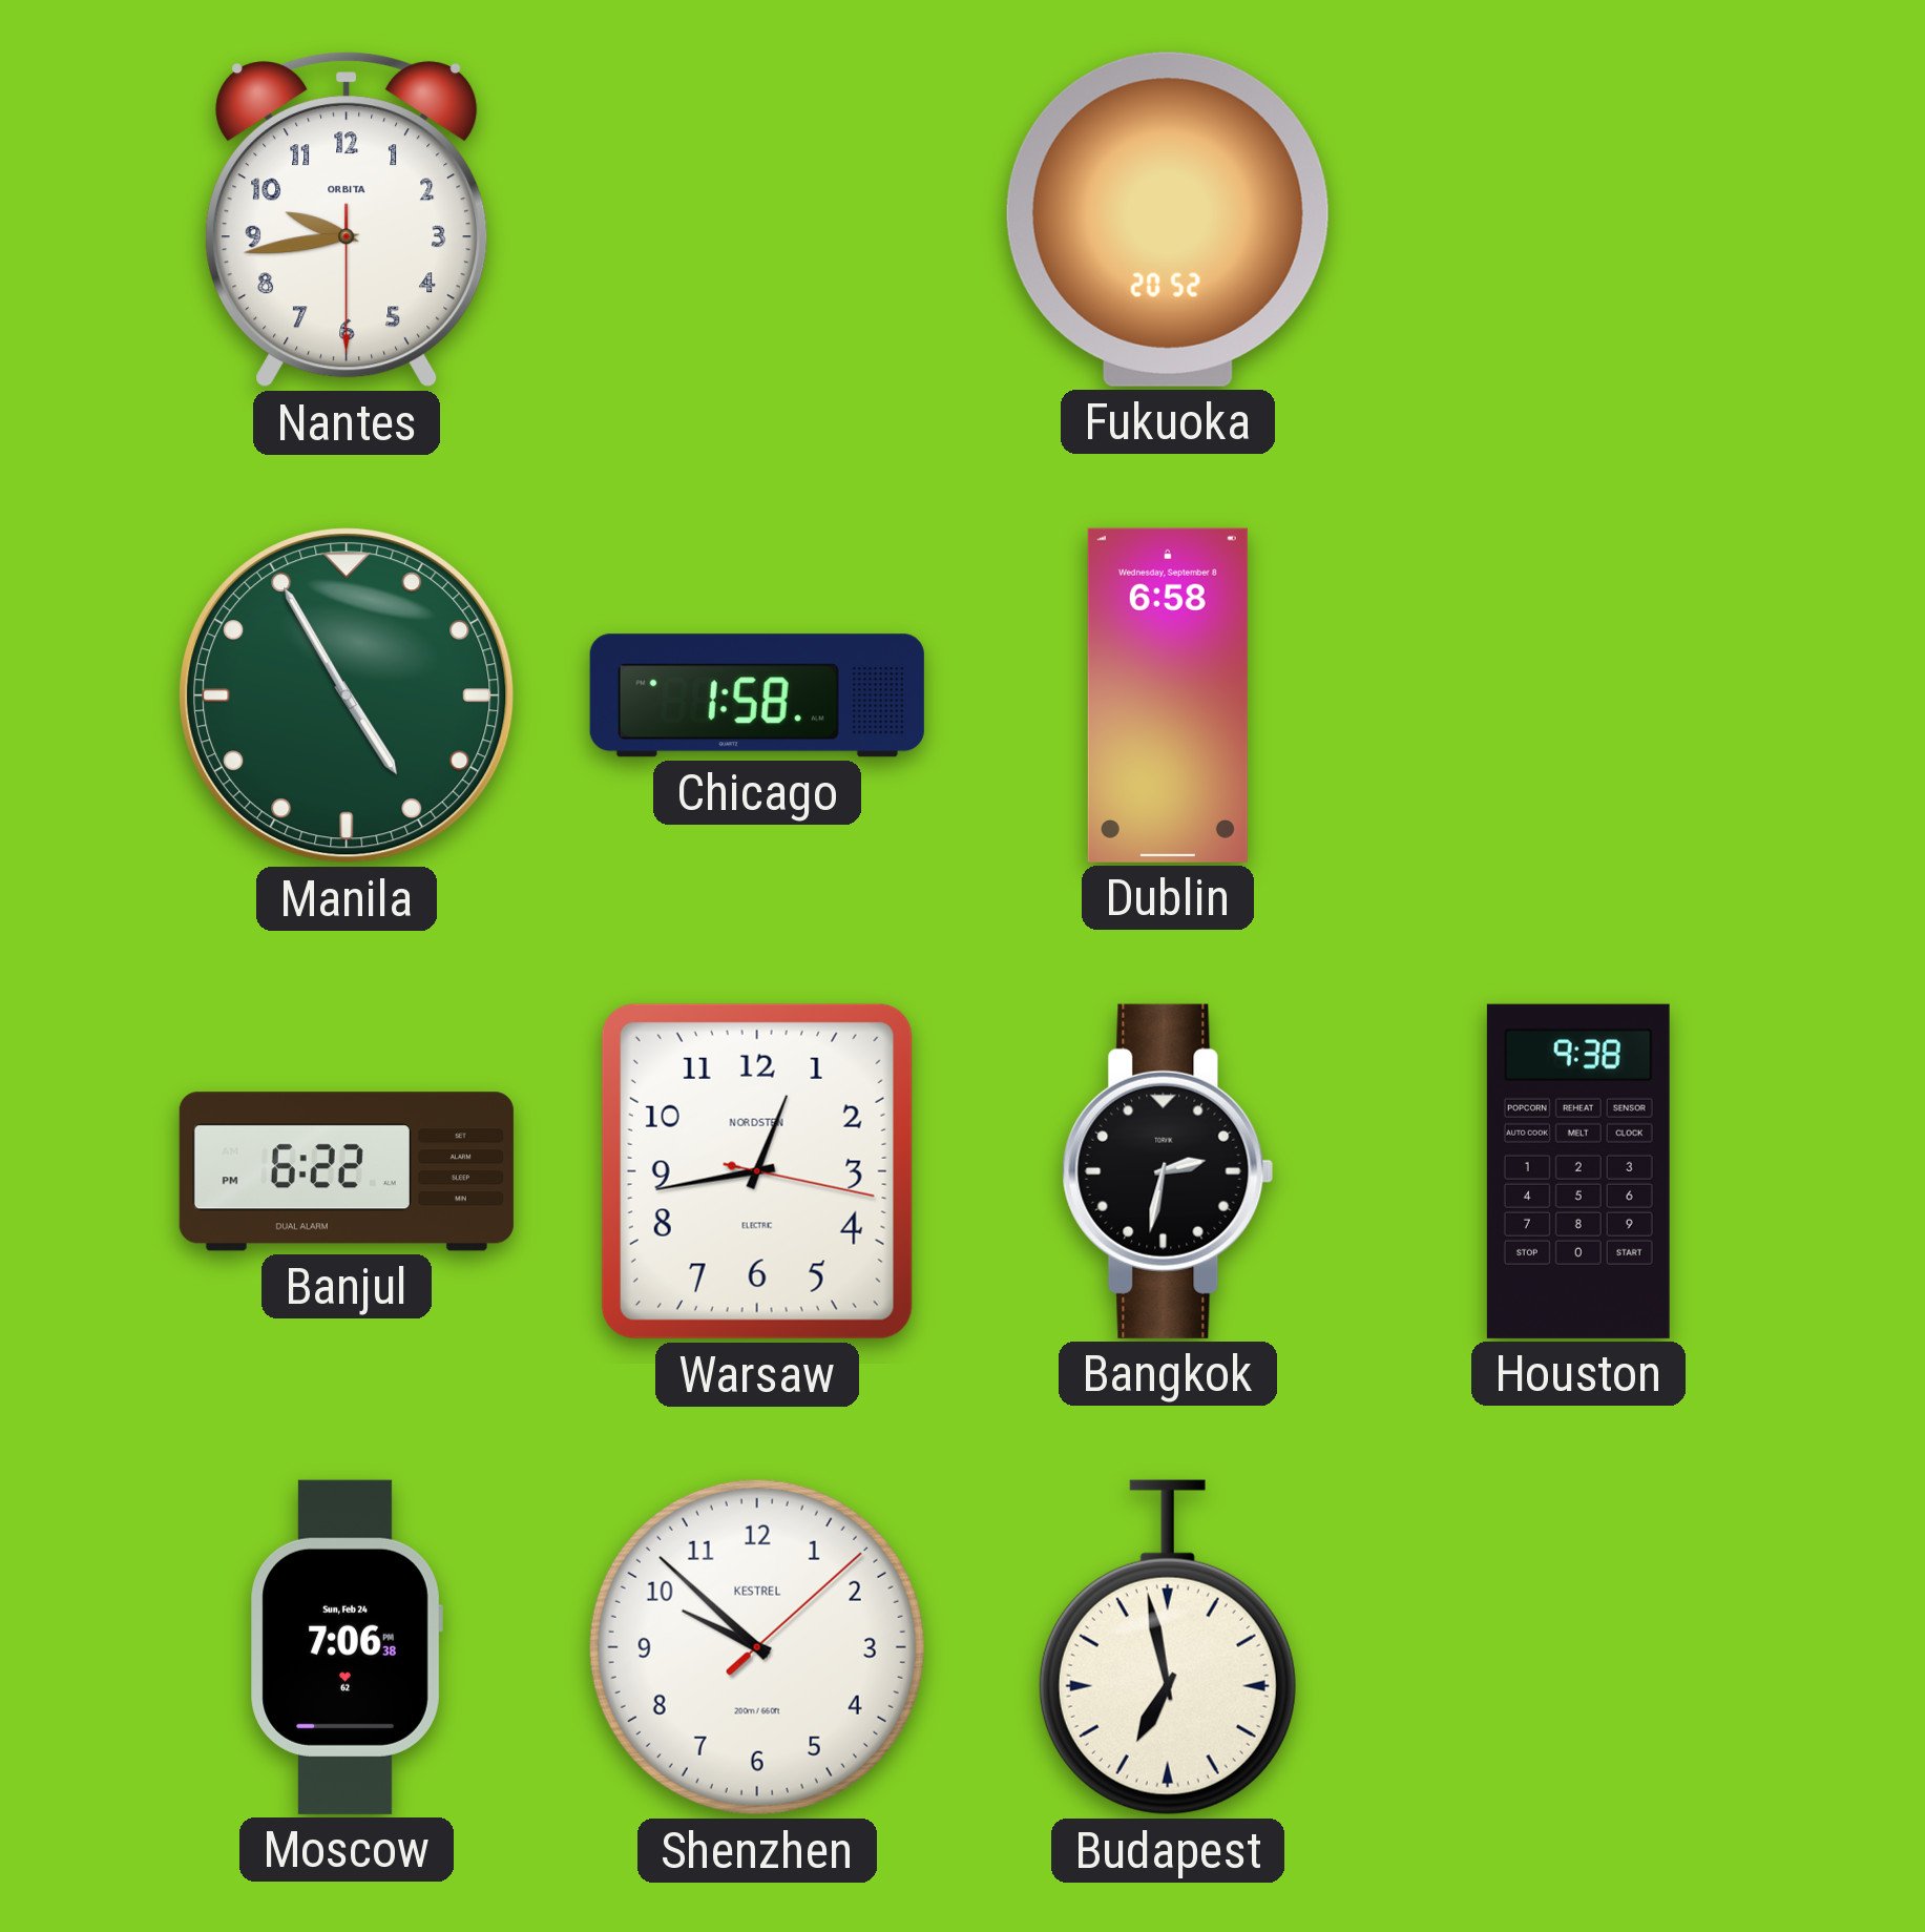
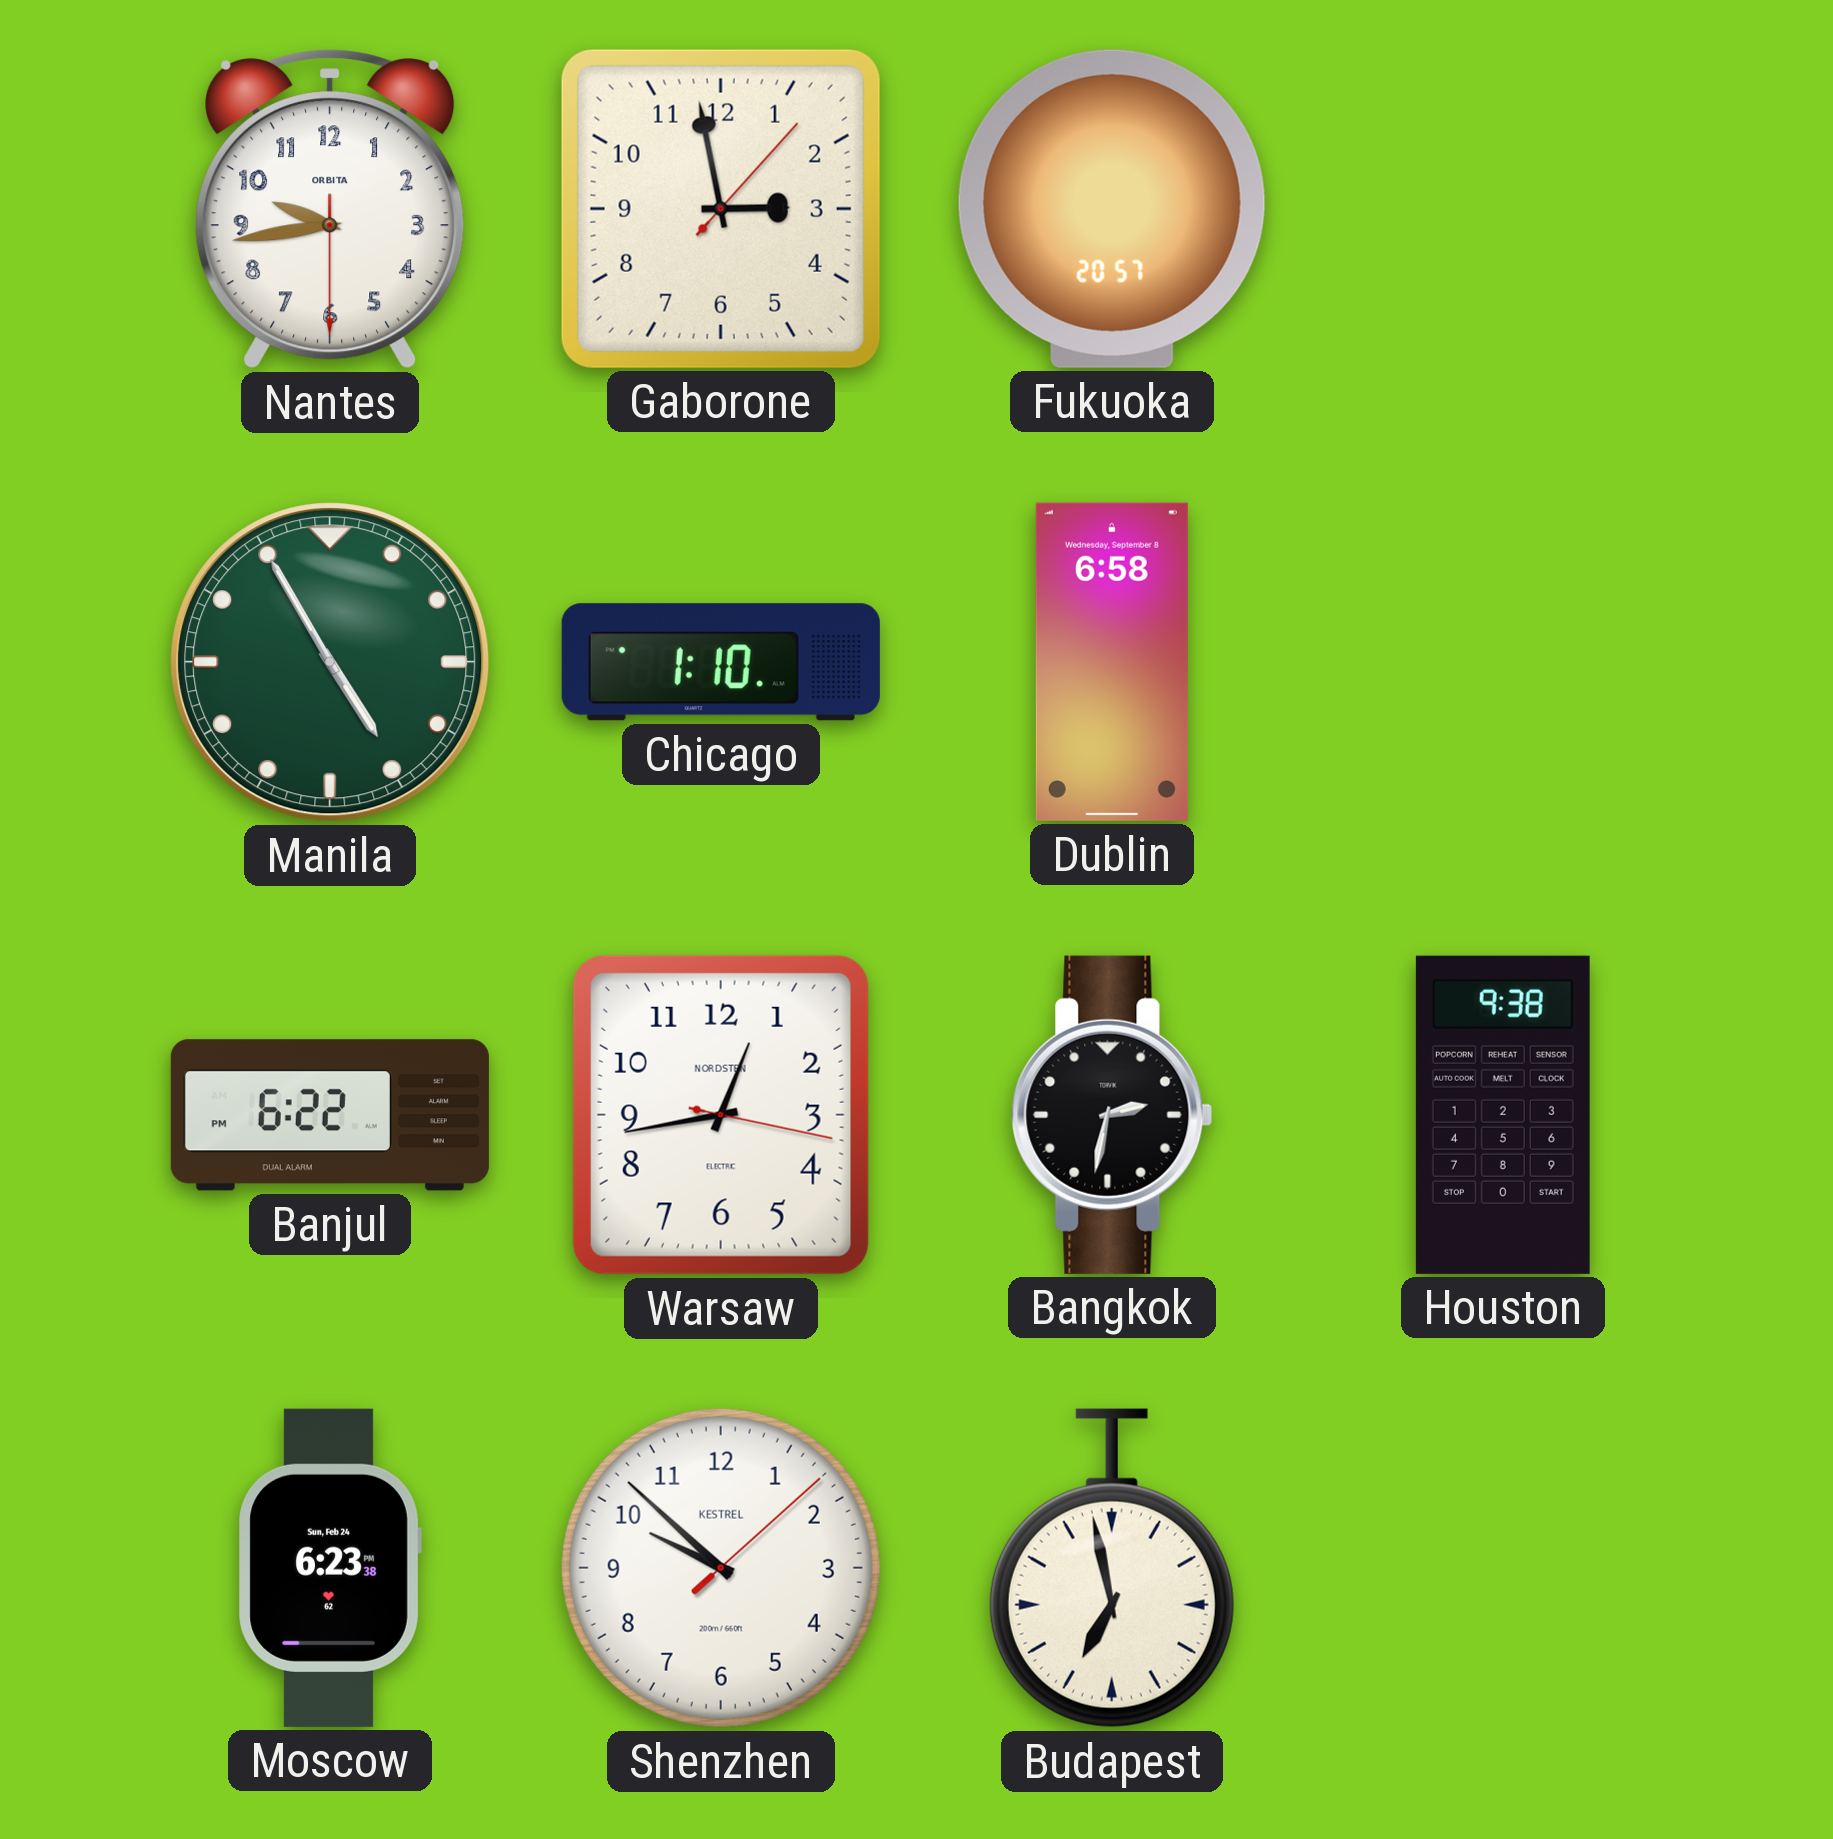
Gaborone: none -> 2:58
Fukuoka: 20:52 -> 20:57
Chicago: 1:58 -> 1:10
Moscow: 7:06 -> 6:23
